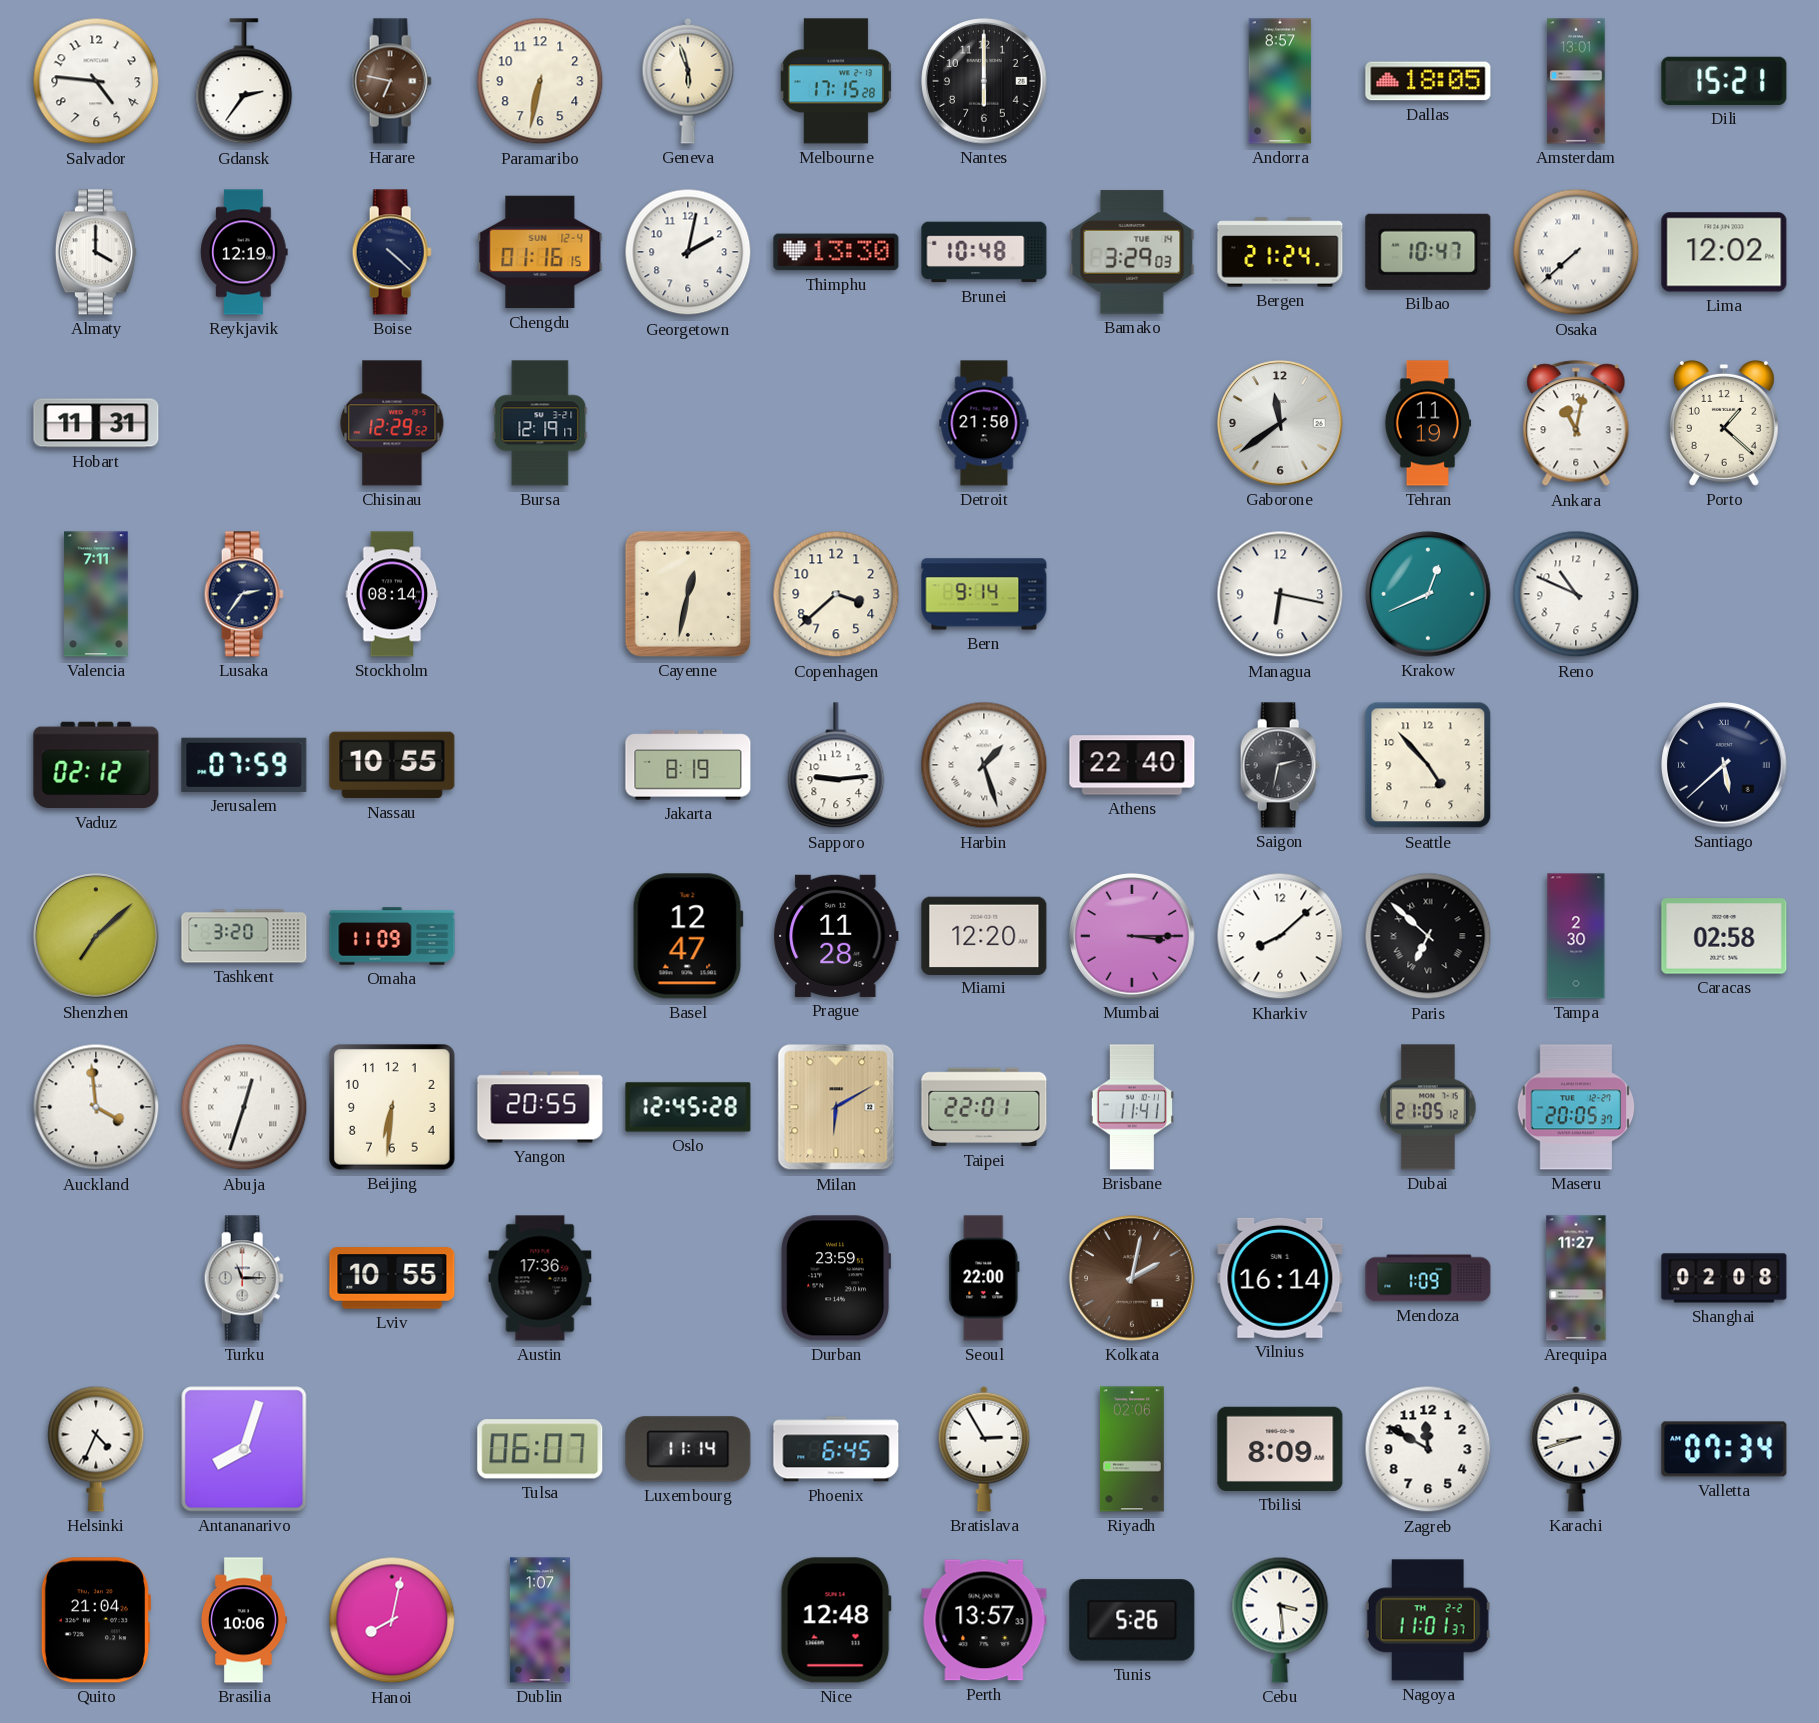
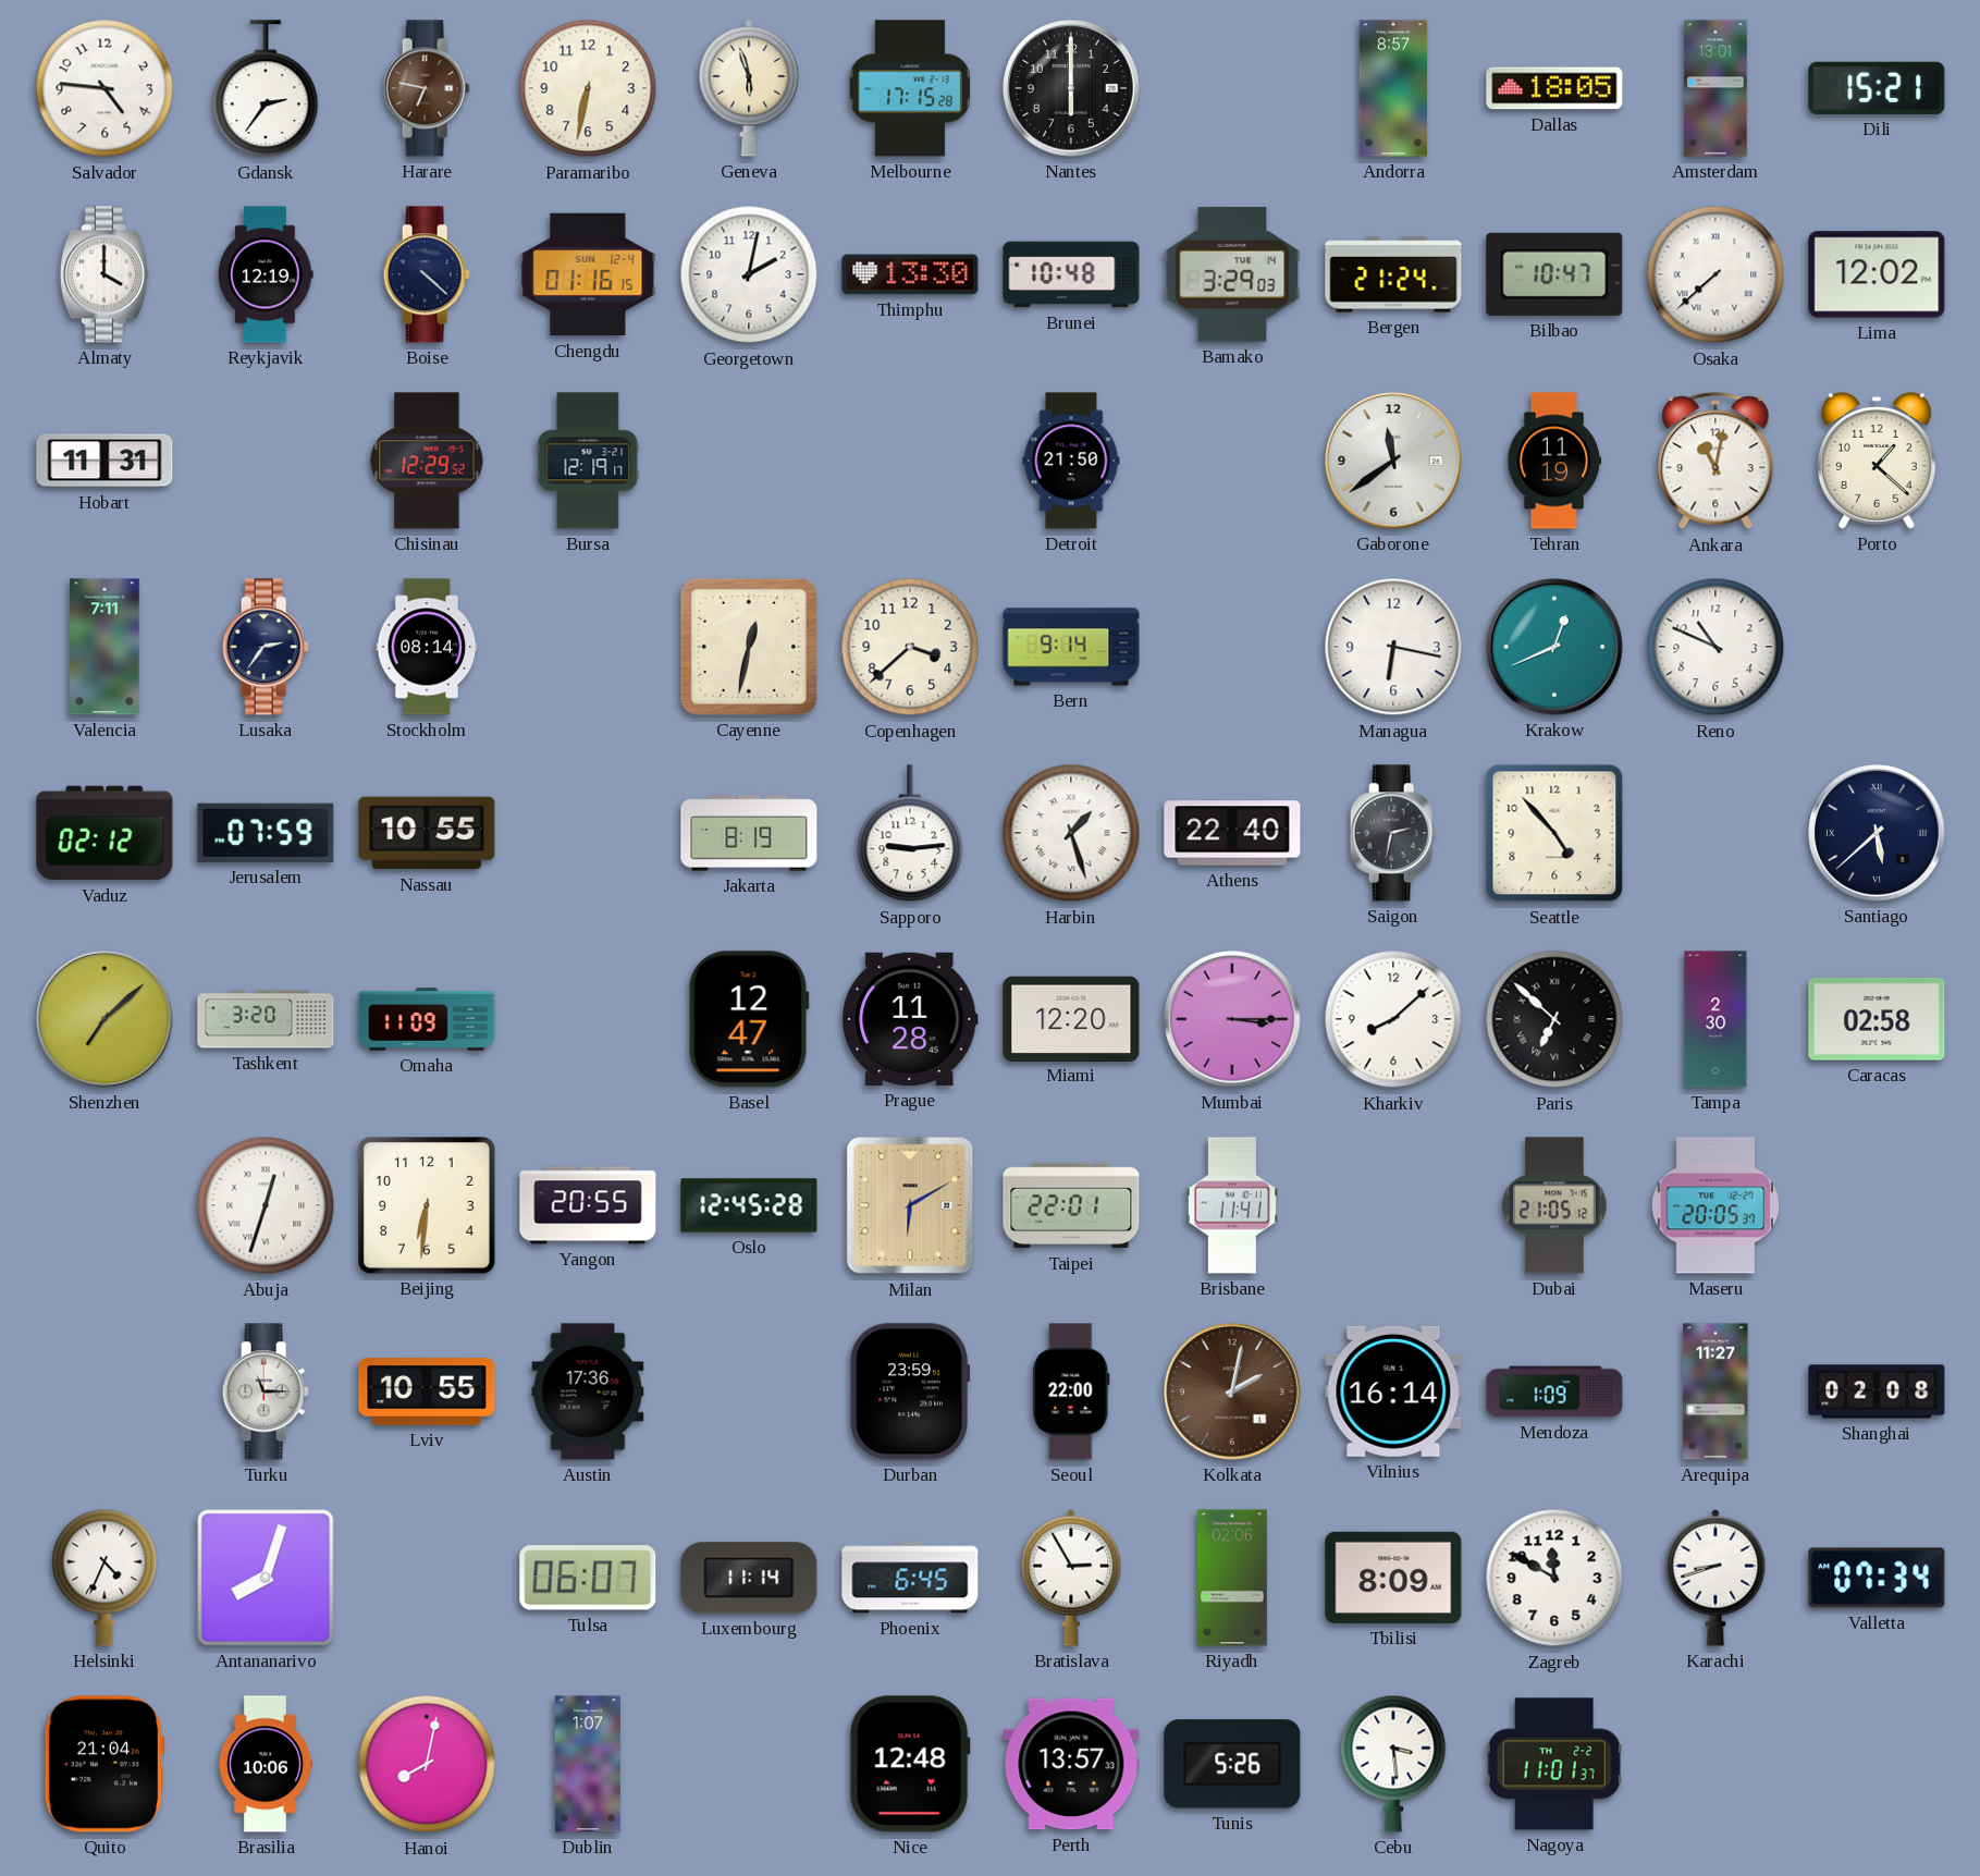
Auckland: 3:59 -> none
